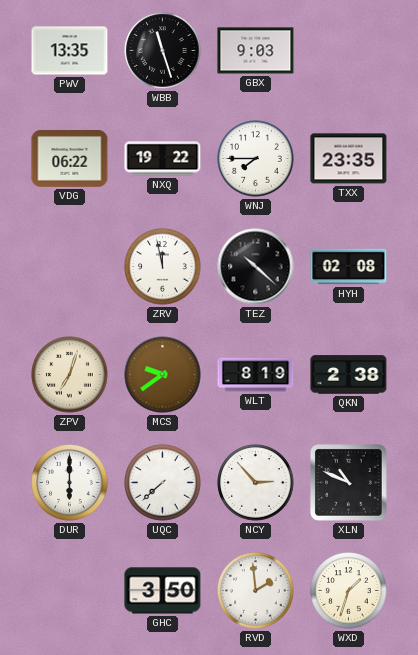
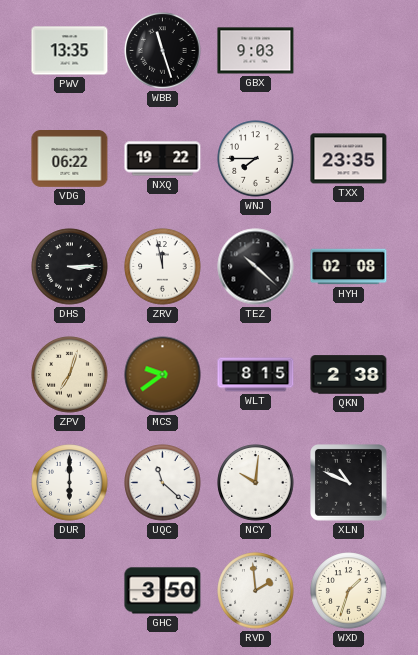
DHS: none -> 3:15
WLT: 8:19 -> 8:15
UQC: 7:38 -> 11:22
NCY: 2:53 -> 10:01
